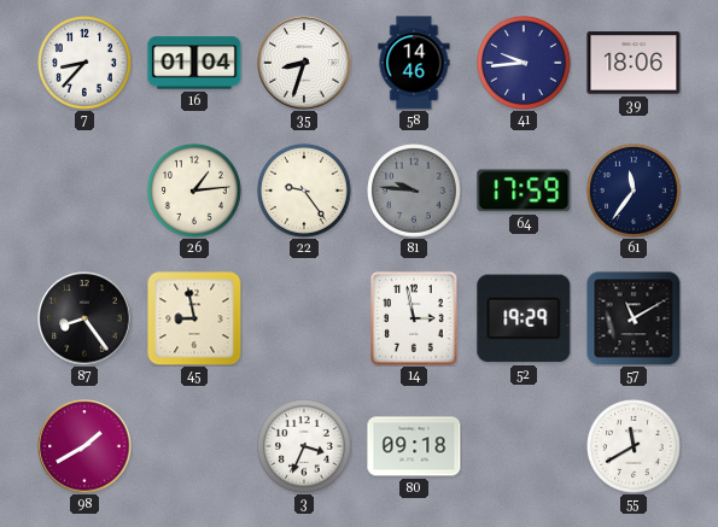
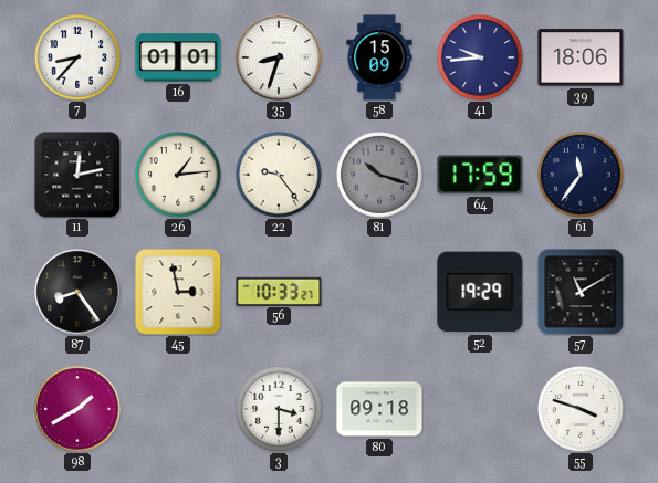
16: 01:04 -> 01:01
58: 14:46 -> 15:09
11: none -> 12:13
81: 9:46 -> 10:18
45: 8:58 -> 2:58
56: none -> 10:33
14: 2:58 -> none
3: 3:34 -> 3:30
55: 11:40 -> 3:48
